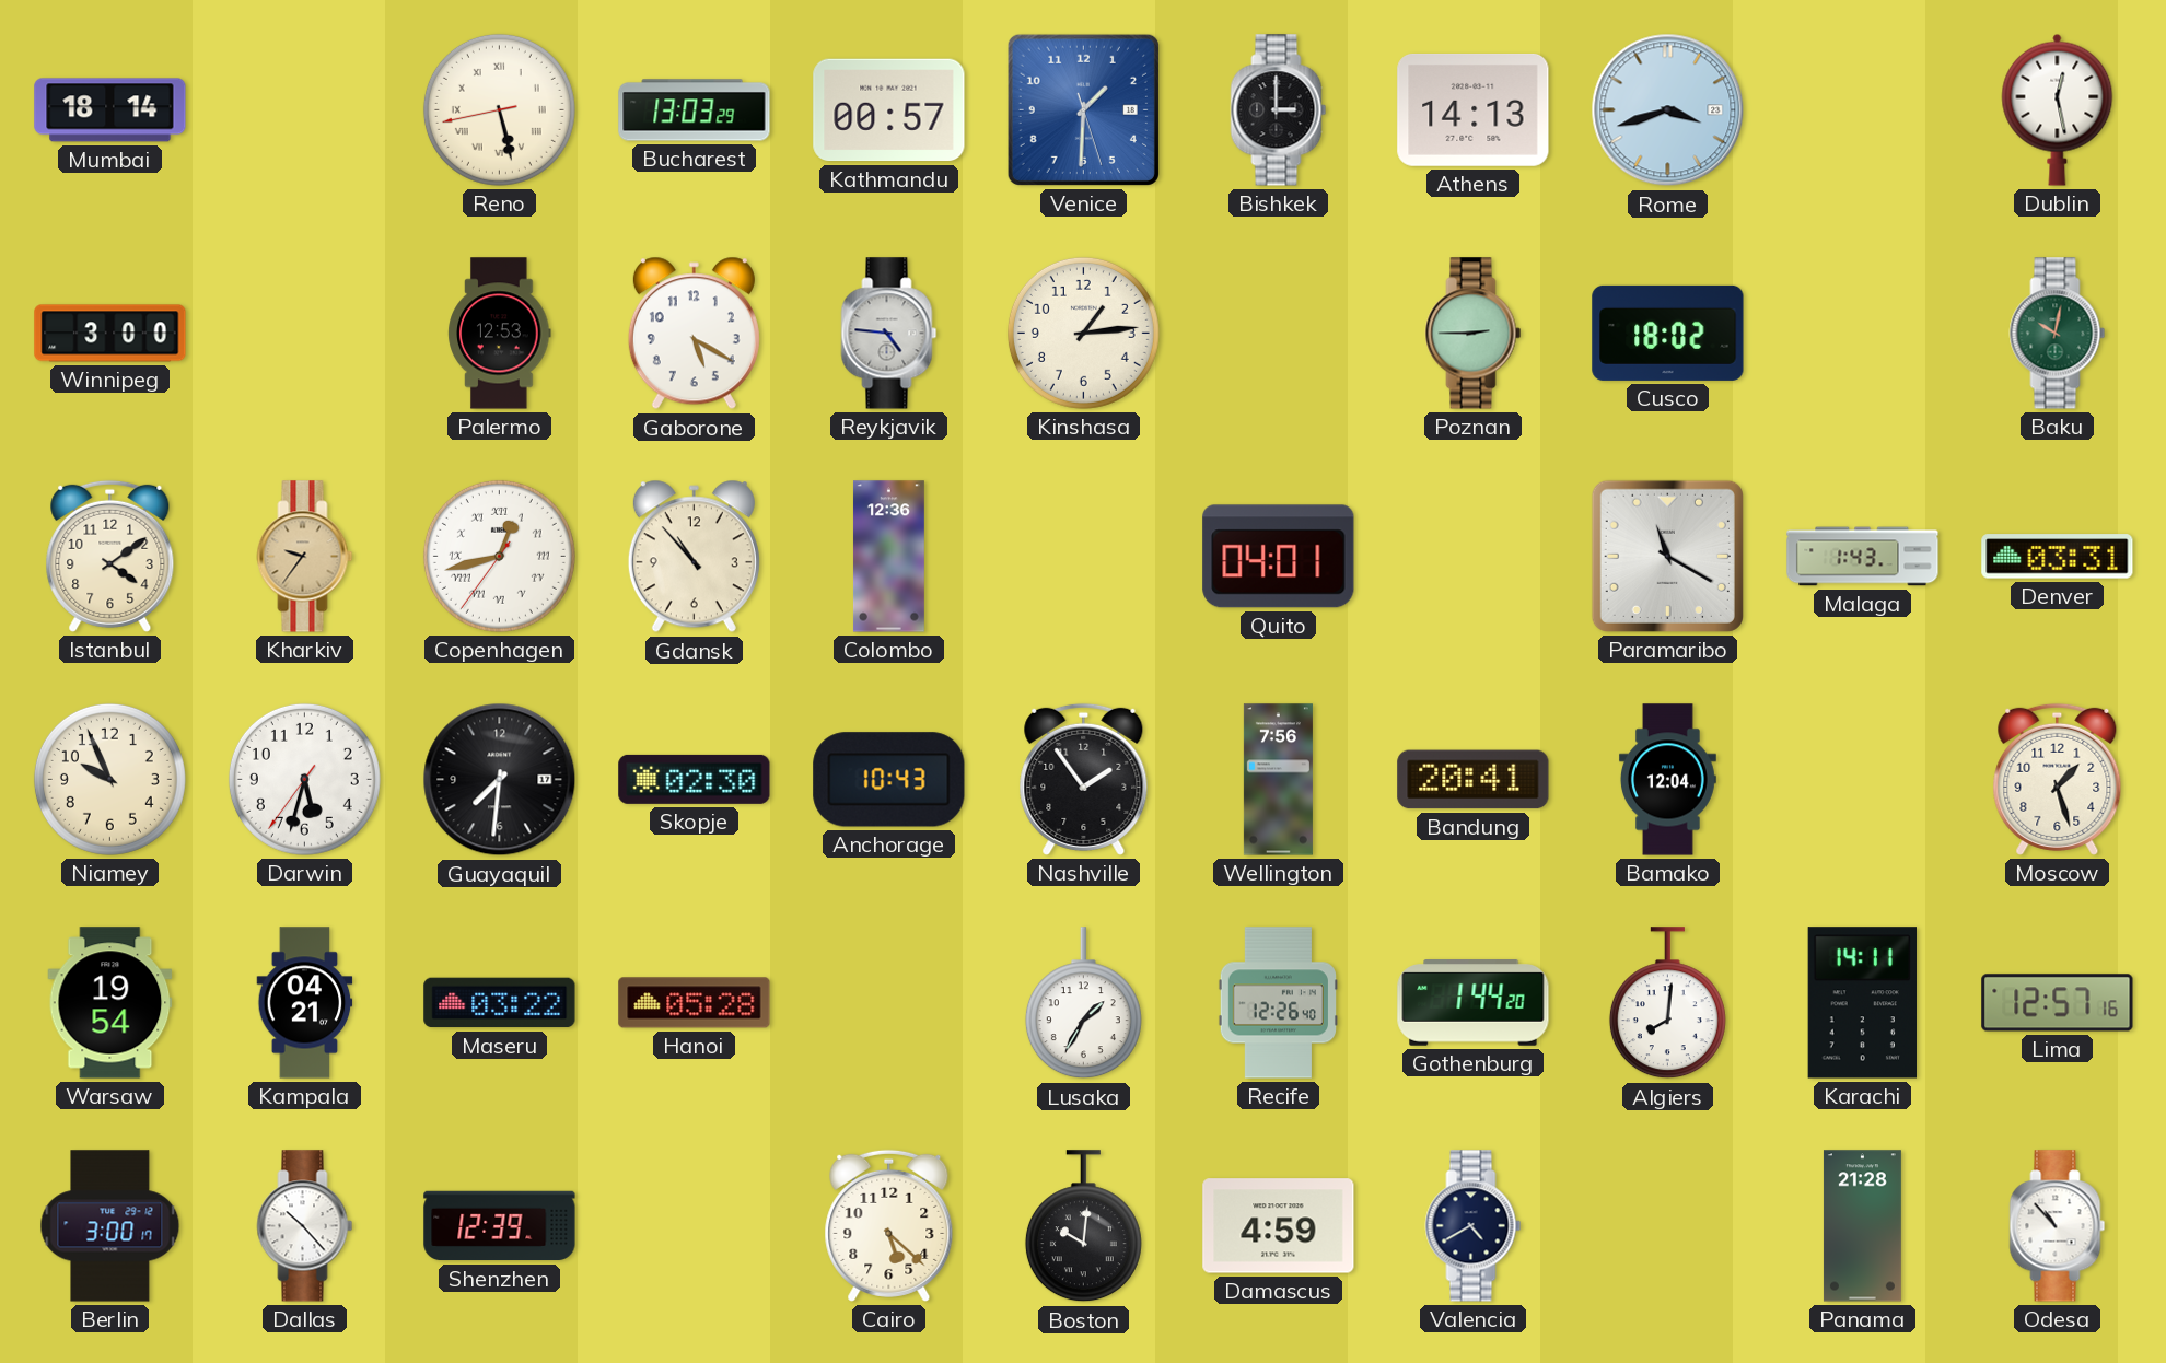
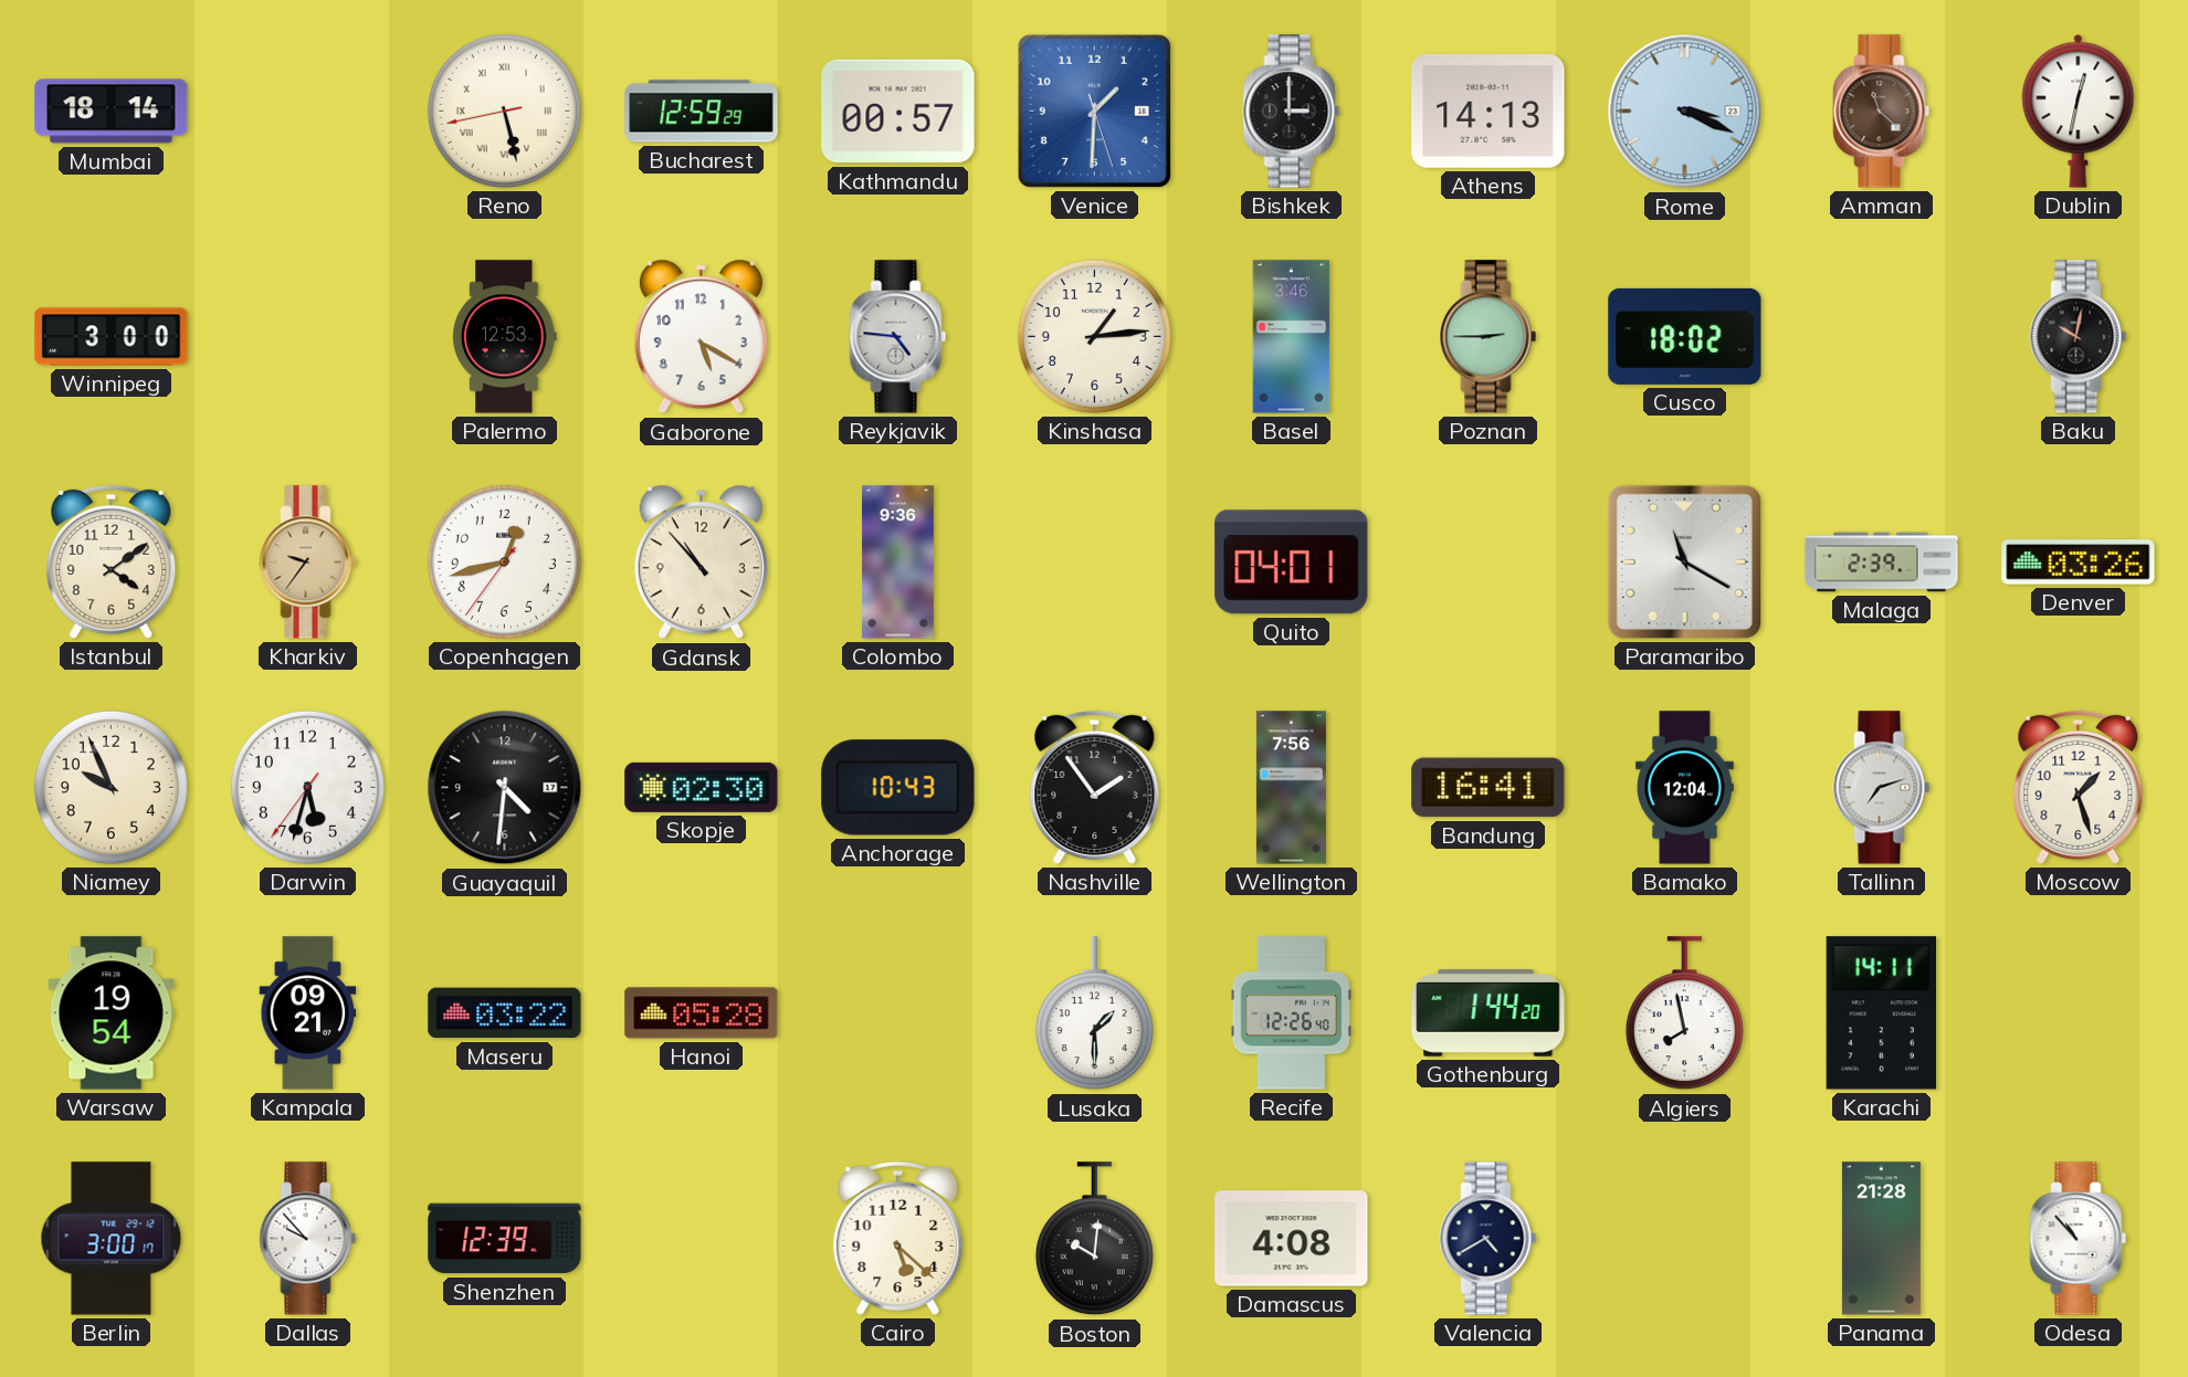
Bucharest: 13:03 -> 12:59
Rome: 3:42 -> 3:19
Amman: none -> 11:22
Dublin: 12:28 -> 12:32
Basel: none -> 3:46
Baku dial: green -> black
Copenhagen numerals: Roman -> Arabic
Colombo: 12:36 -> 9:36
Malaga: 1:43 -> 2:39
Denver: 03:31 -> 03:26
Guayaquil: 7:31 -> 4:31
Bandung: 20:41 -> 16:41
Tallinn: none -> 7:12
Kampala: 04:21 -> 09:21
Lusaka: 1:35 -> 1:30
Algiers: 8:01 -> 7:58
Lima: 12:57 -> none
Dallas: 10:23 -> 9:53
Damascus: 4:59 -> 4:08
